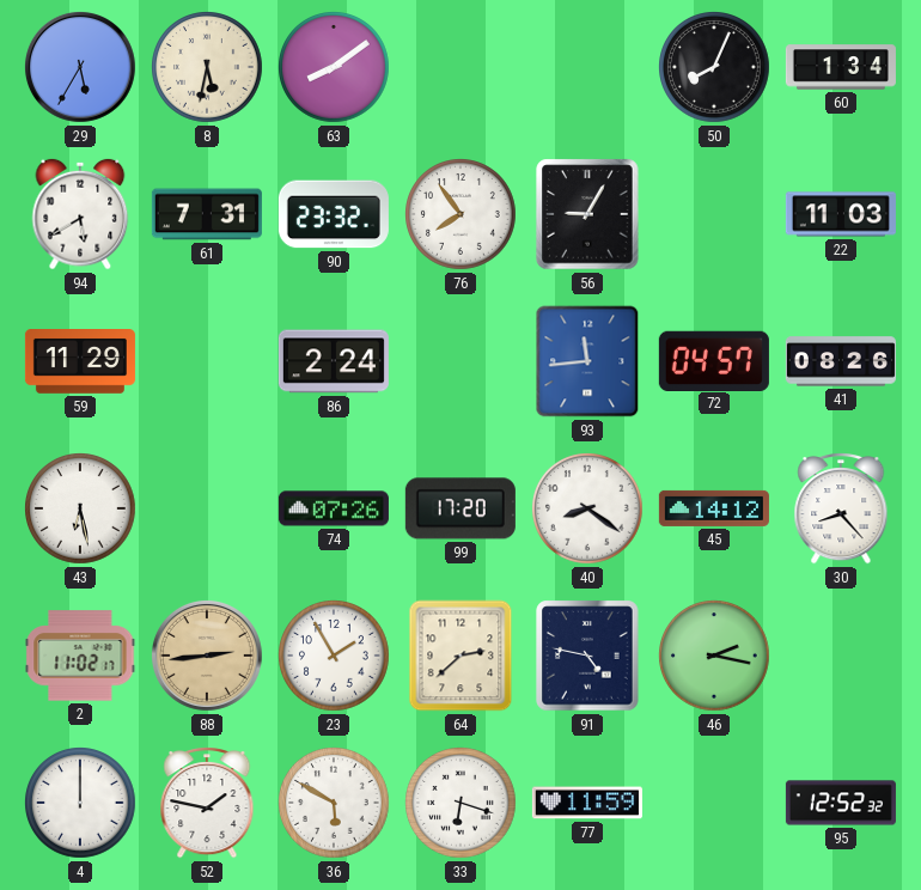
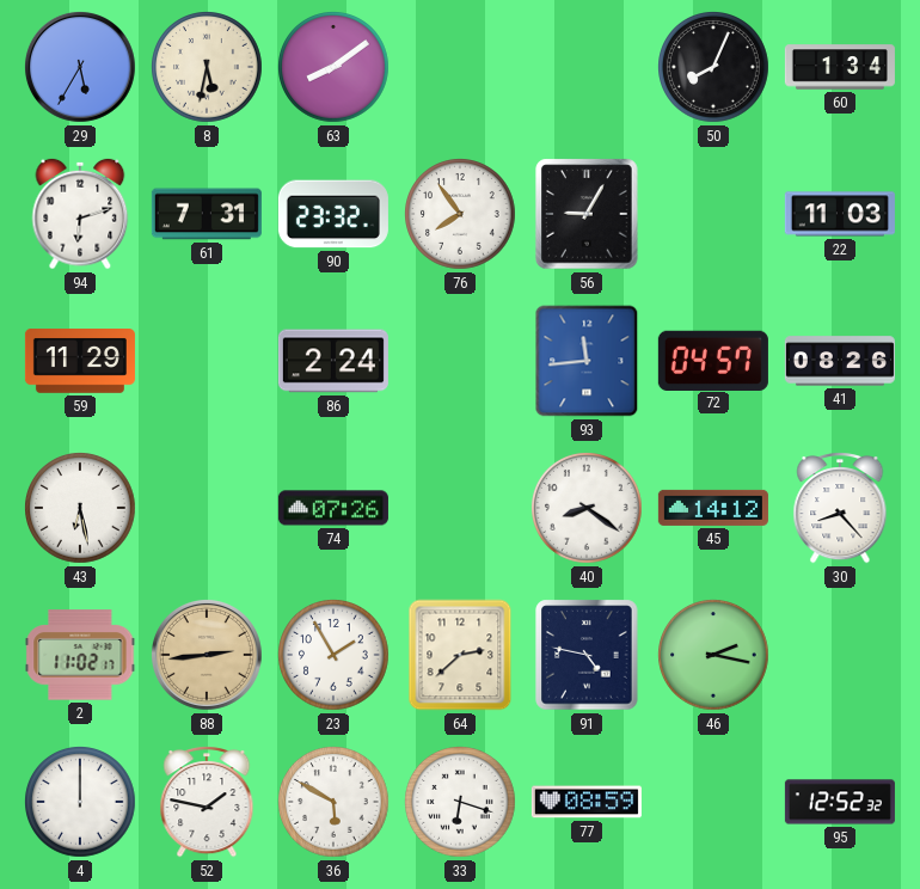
94: 5:40 -> 6:12
99: 17:20 -> none
77: 11:59 -> 08:59
